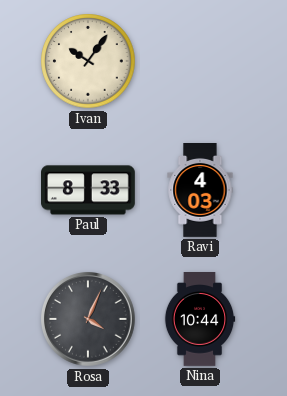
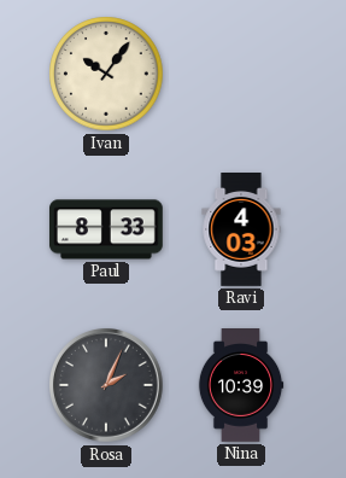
Rosa: 4:04 -> 2:04
Nina: 10:44 -> 10:39
